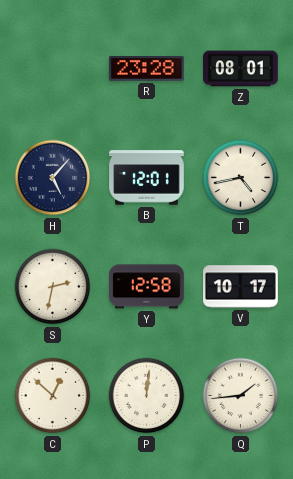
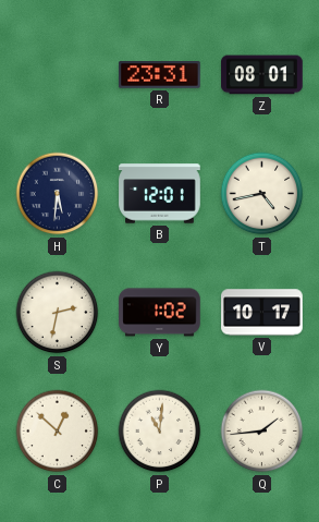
R: 23:28 -> 23:31
H: 5:07 -> 5:31
Y: 12:58 -> 1:02
P: 12:01 -> 11:01
